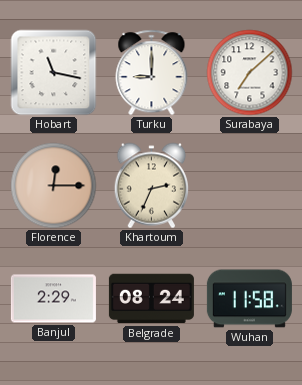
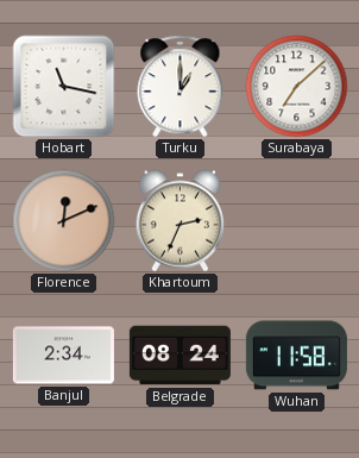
Turku: 9:00 -> 1:00
Florence: 12:15 -> 12:11
Banjul: 2:29 -> 2:34
